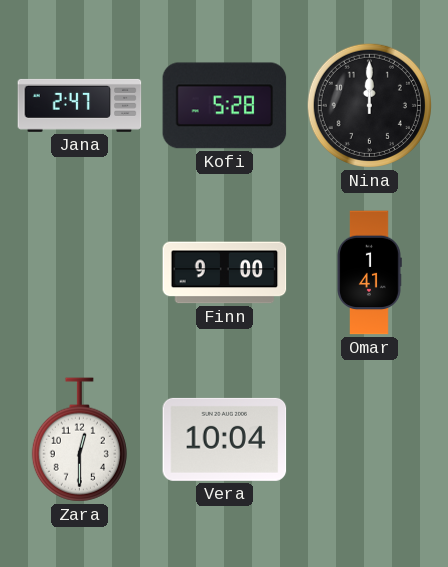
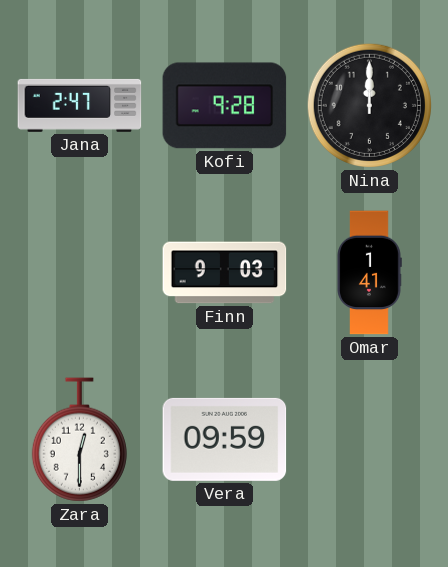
Kofi: 5:28 -> 9:28
Finn: 9:00 -> 9:03
Vera: 10:04 -> 09:59
